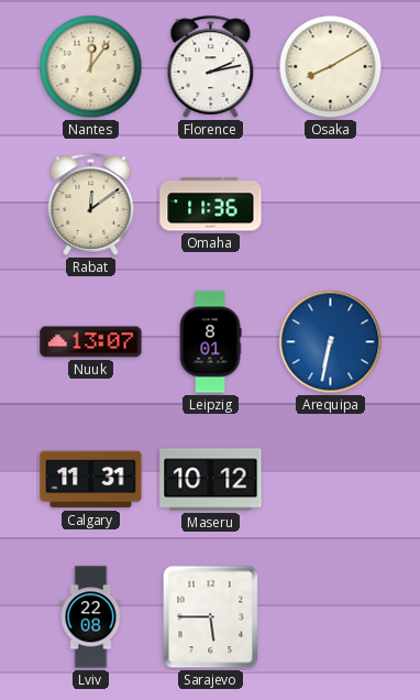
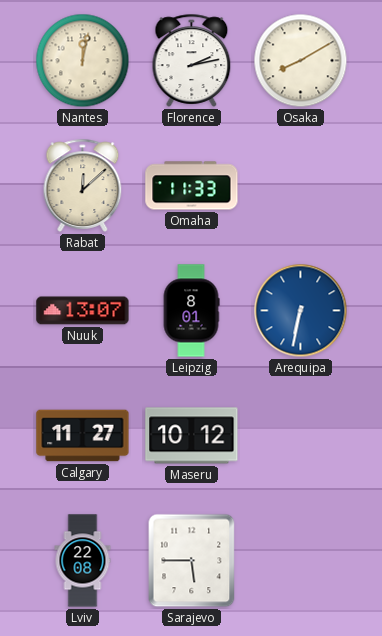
Nantes: 12:06 -> 12:02
Rabat: 12:09 -> 12:08
Omaha: 11:36 -> 11:33
Calgary: 11:31 -> 11:27
